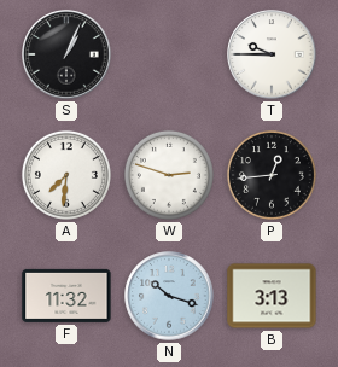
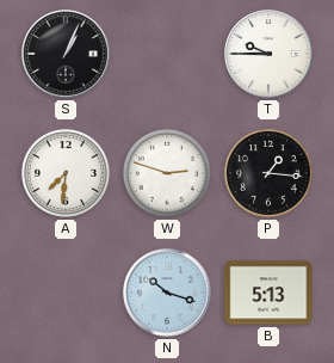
P: 12:44 -> 1:16
F: 11:32 -> none
B: 3:13 -> 5:13
